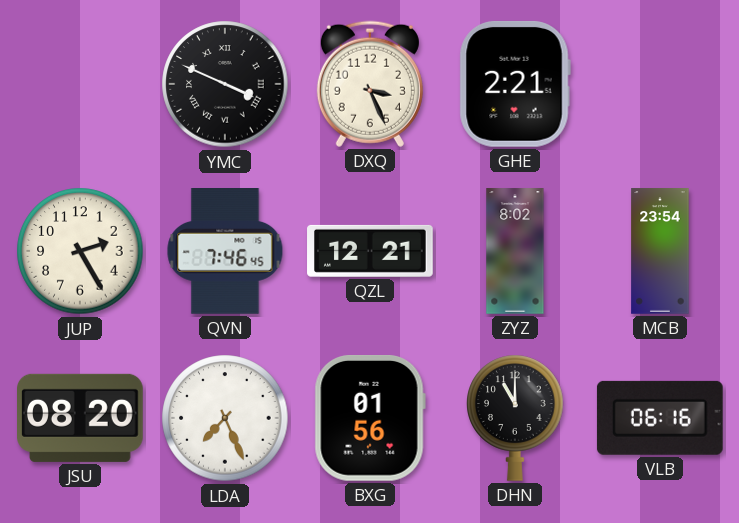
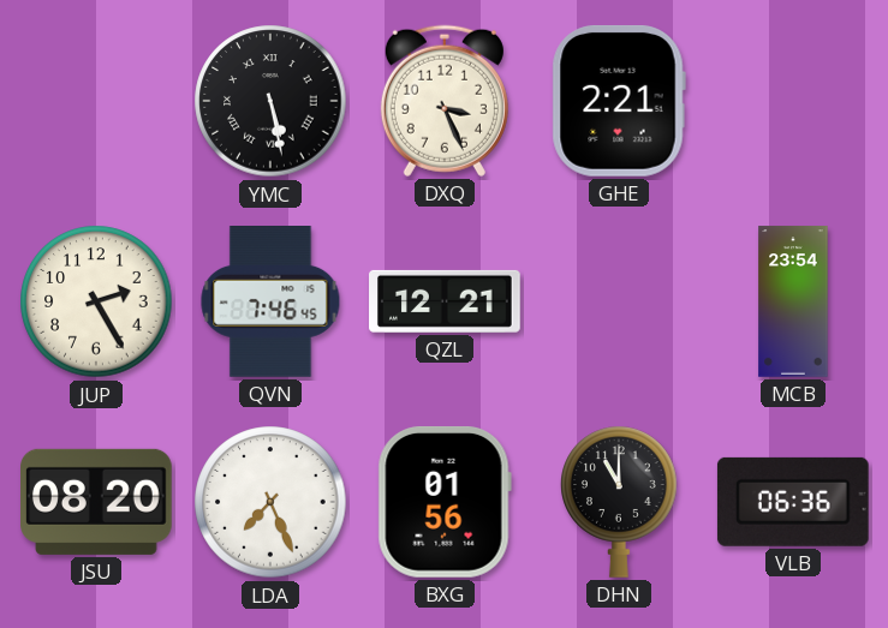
YMC: 3:49 -> 5:28
ZYZ: 8:02 -> none
VLB: 06:16 -> 06:36
